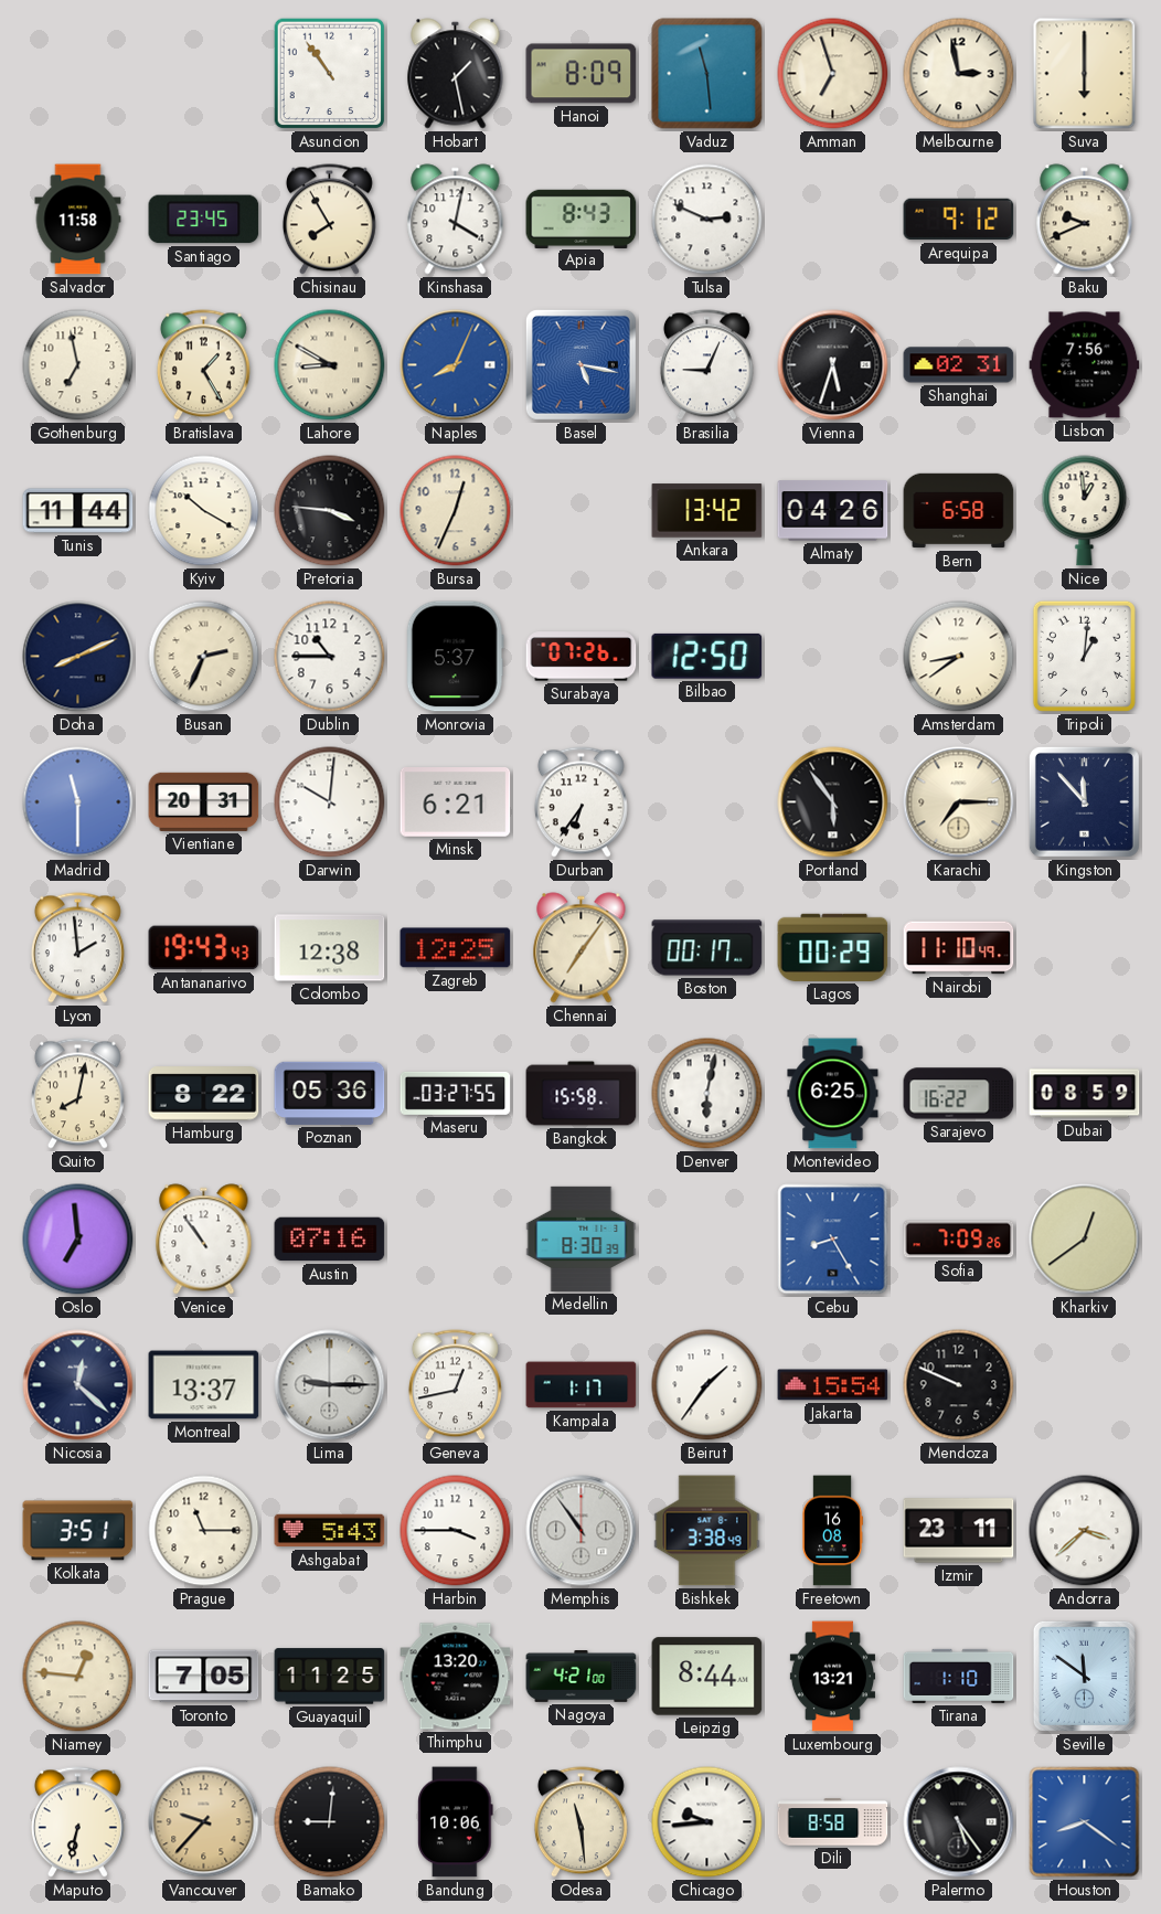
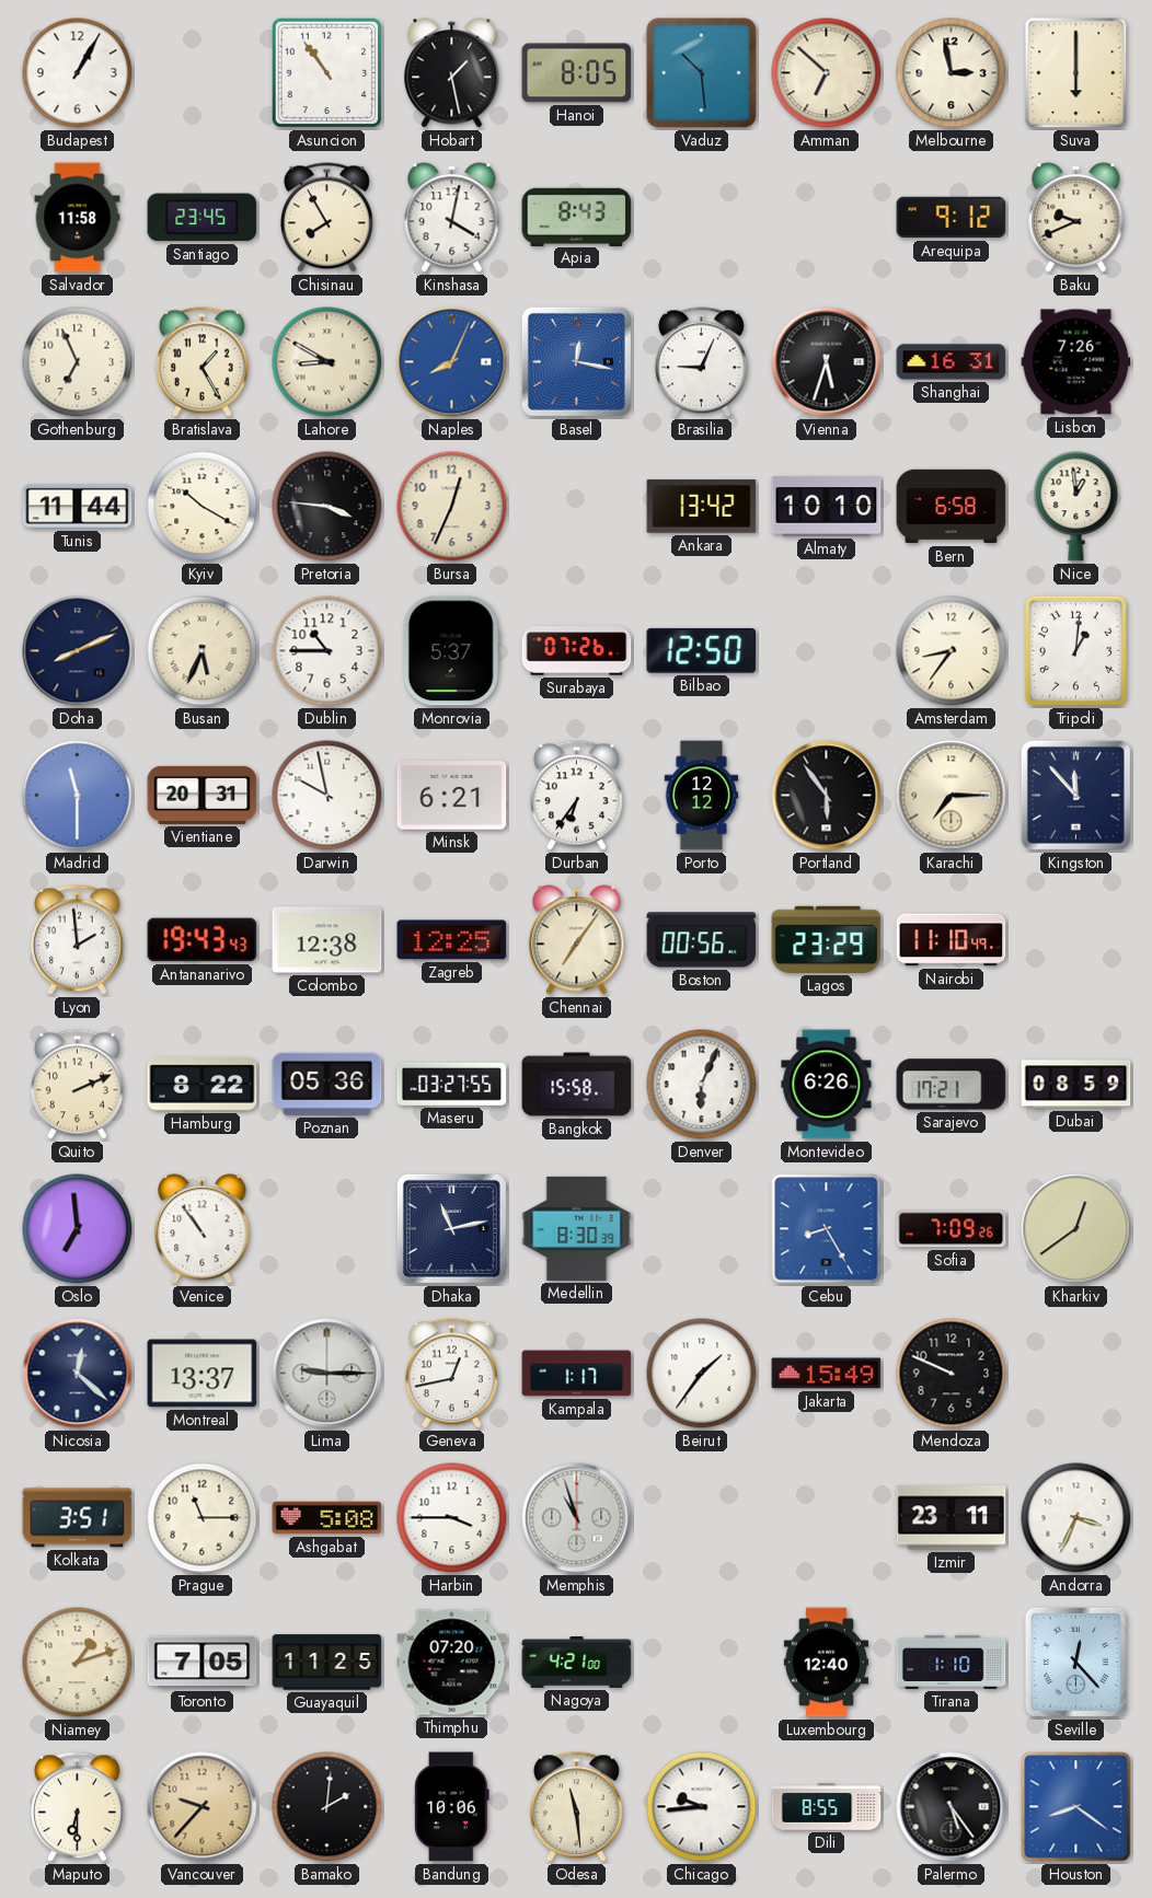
Budapest: none -> 1:05
Hanoi: 8:09 -> 8:05
Vaduz: 11:29 -> 10:29
Amman: 6:57 -> 6:52
Tulsa: 2:49 -> none
Gothenburg: 6:58 -> 6:56
Basel: 5:17 -> 12:17
Shanghai: 02:31 -> 16:31
Lisbon: 7:56 -> 7:26
Almaty: 04:26 -> 10:10
Busan: 2:34 -> 5:34
Amsterdam: 8:39 -> 8:36
Darwin: 10:01 -> 9:58
Porto: none -> 12:12
Boston: 00:17 -> 00:56
Lagos: 00:29 -> 23:29
Quito: 8:02 -> 2:11
Denver: 6:02 -> 6:04
Montevideo: 6:25 -> 6:26
Sarajevo: 16:22 -> 17:21
Austin: 07:16 -> none
Dhaka: none -> 11:13
Jakarta: 15:54 -> 15:49
Ashgabat: 5:43 -> 5:08
Memphis: 10:54 -> 10:57
Bishkek: 3:38 -> none
Freetown: 16:08 -> none
Andorra: 3:38 -> 3:34
Niamey: 12:46 -> 1:12
Thimphu: 13:20 -> 07:20
Leipzig: 8:44 -> none
Luxembourg: 13:21 -> 12:40
Seville: 11:51 -> 12:23
Maputo: 6:32 -> 6:30
Bamako: 9:01 -> 2:01
Dili: 8:58 -> 8:55
